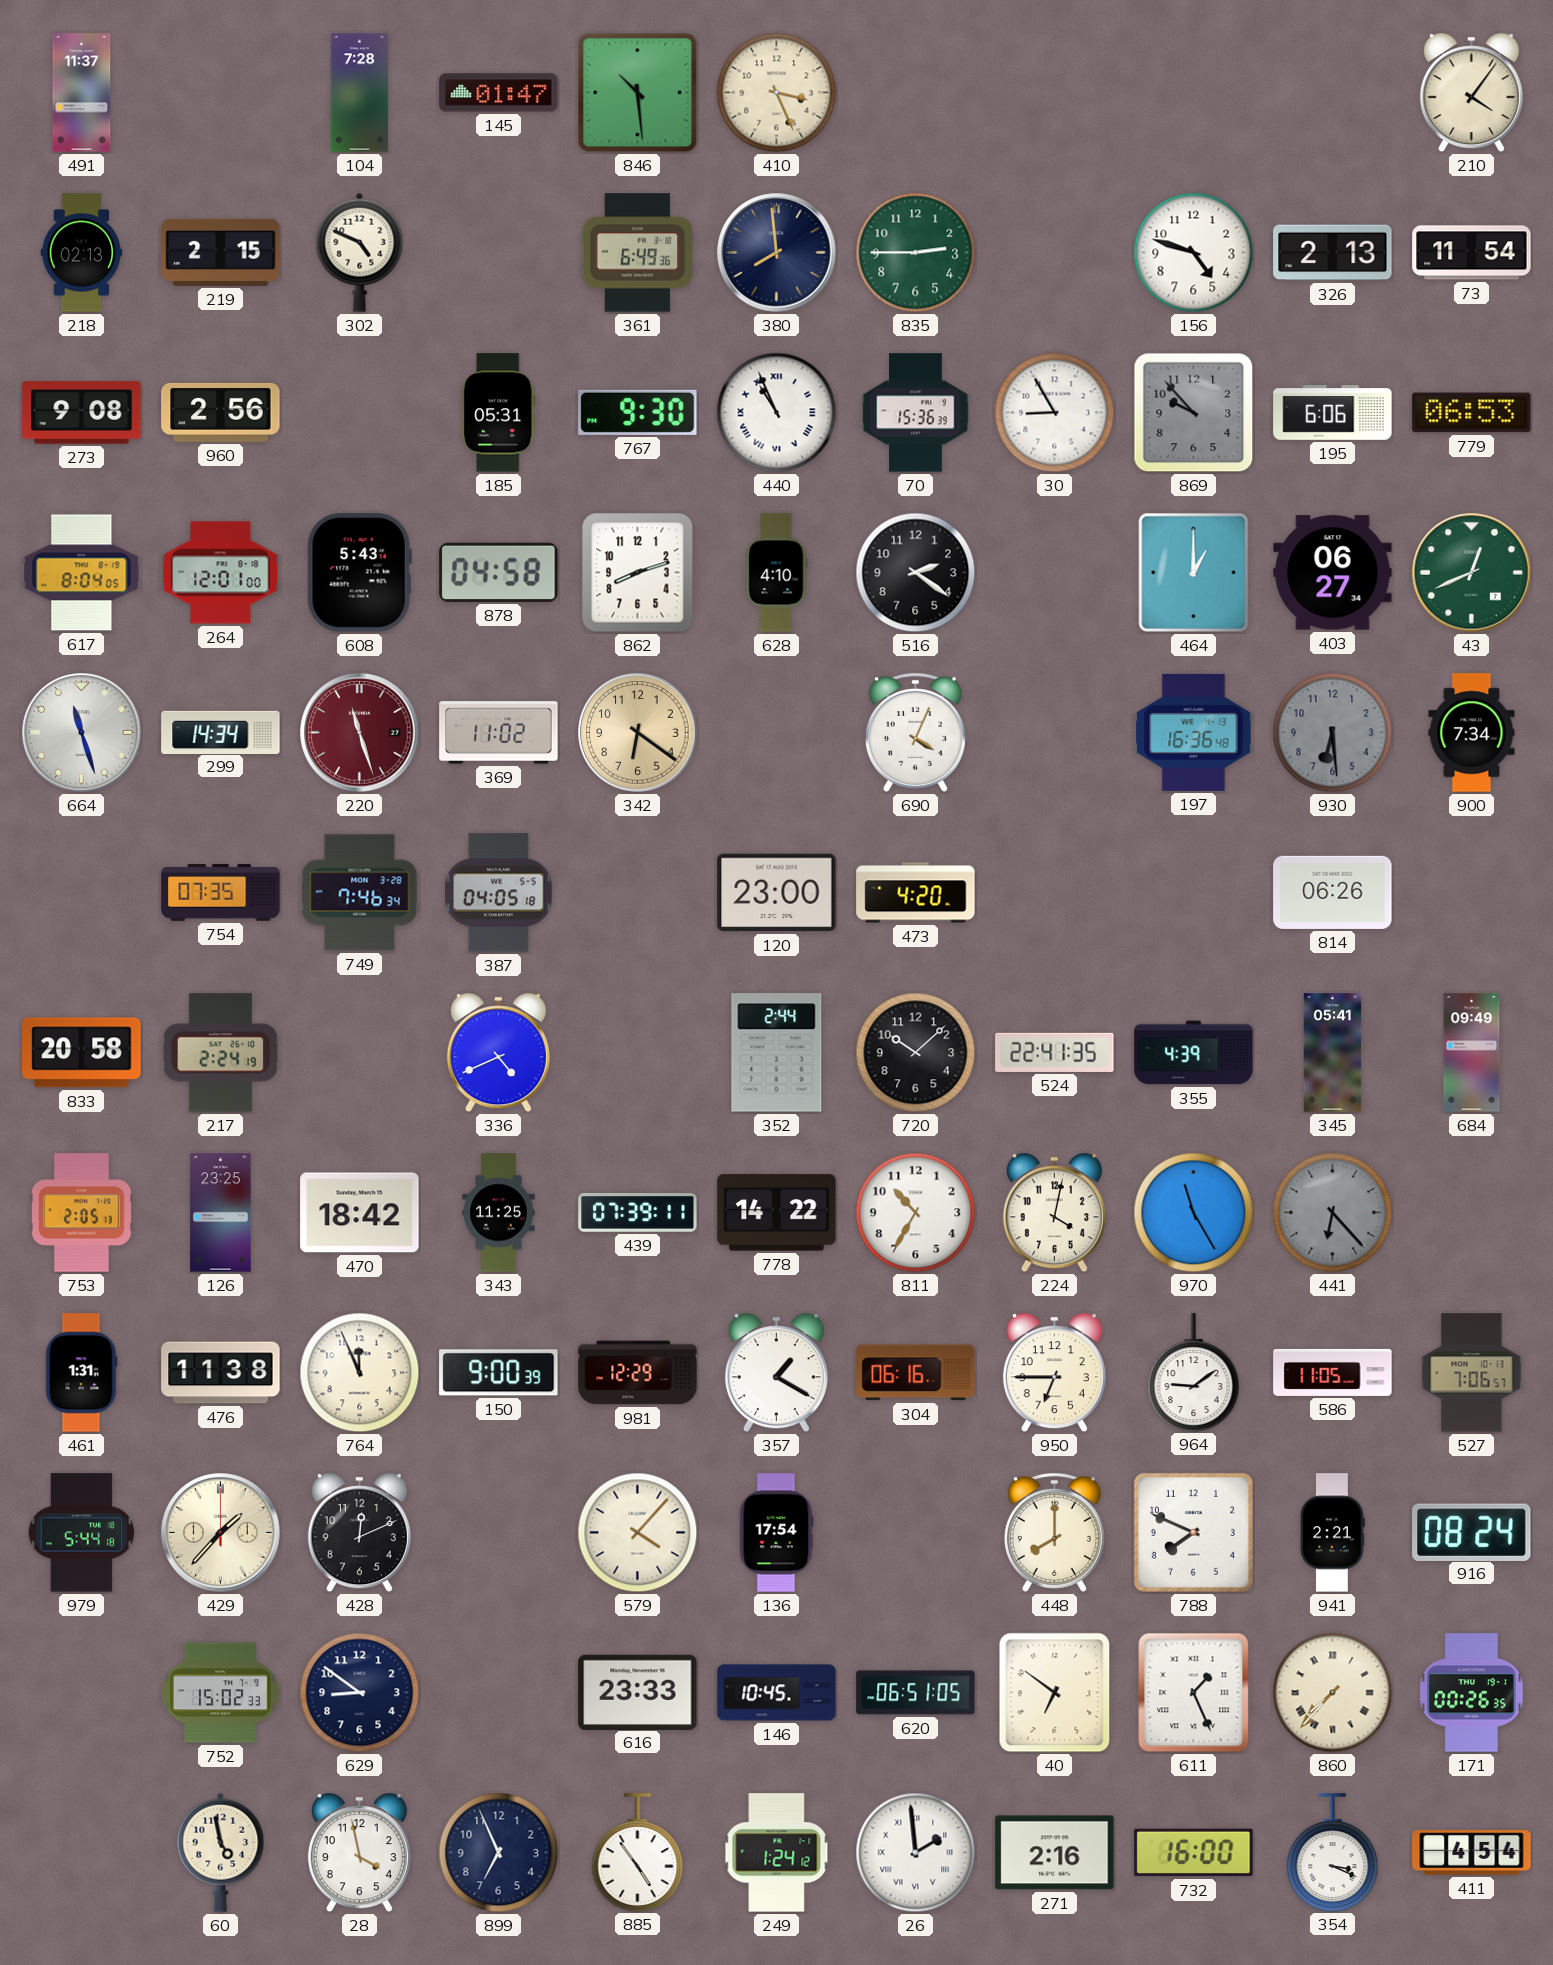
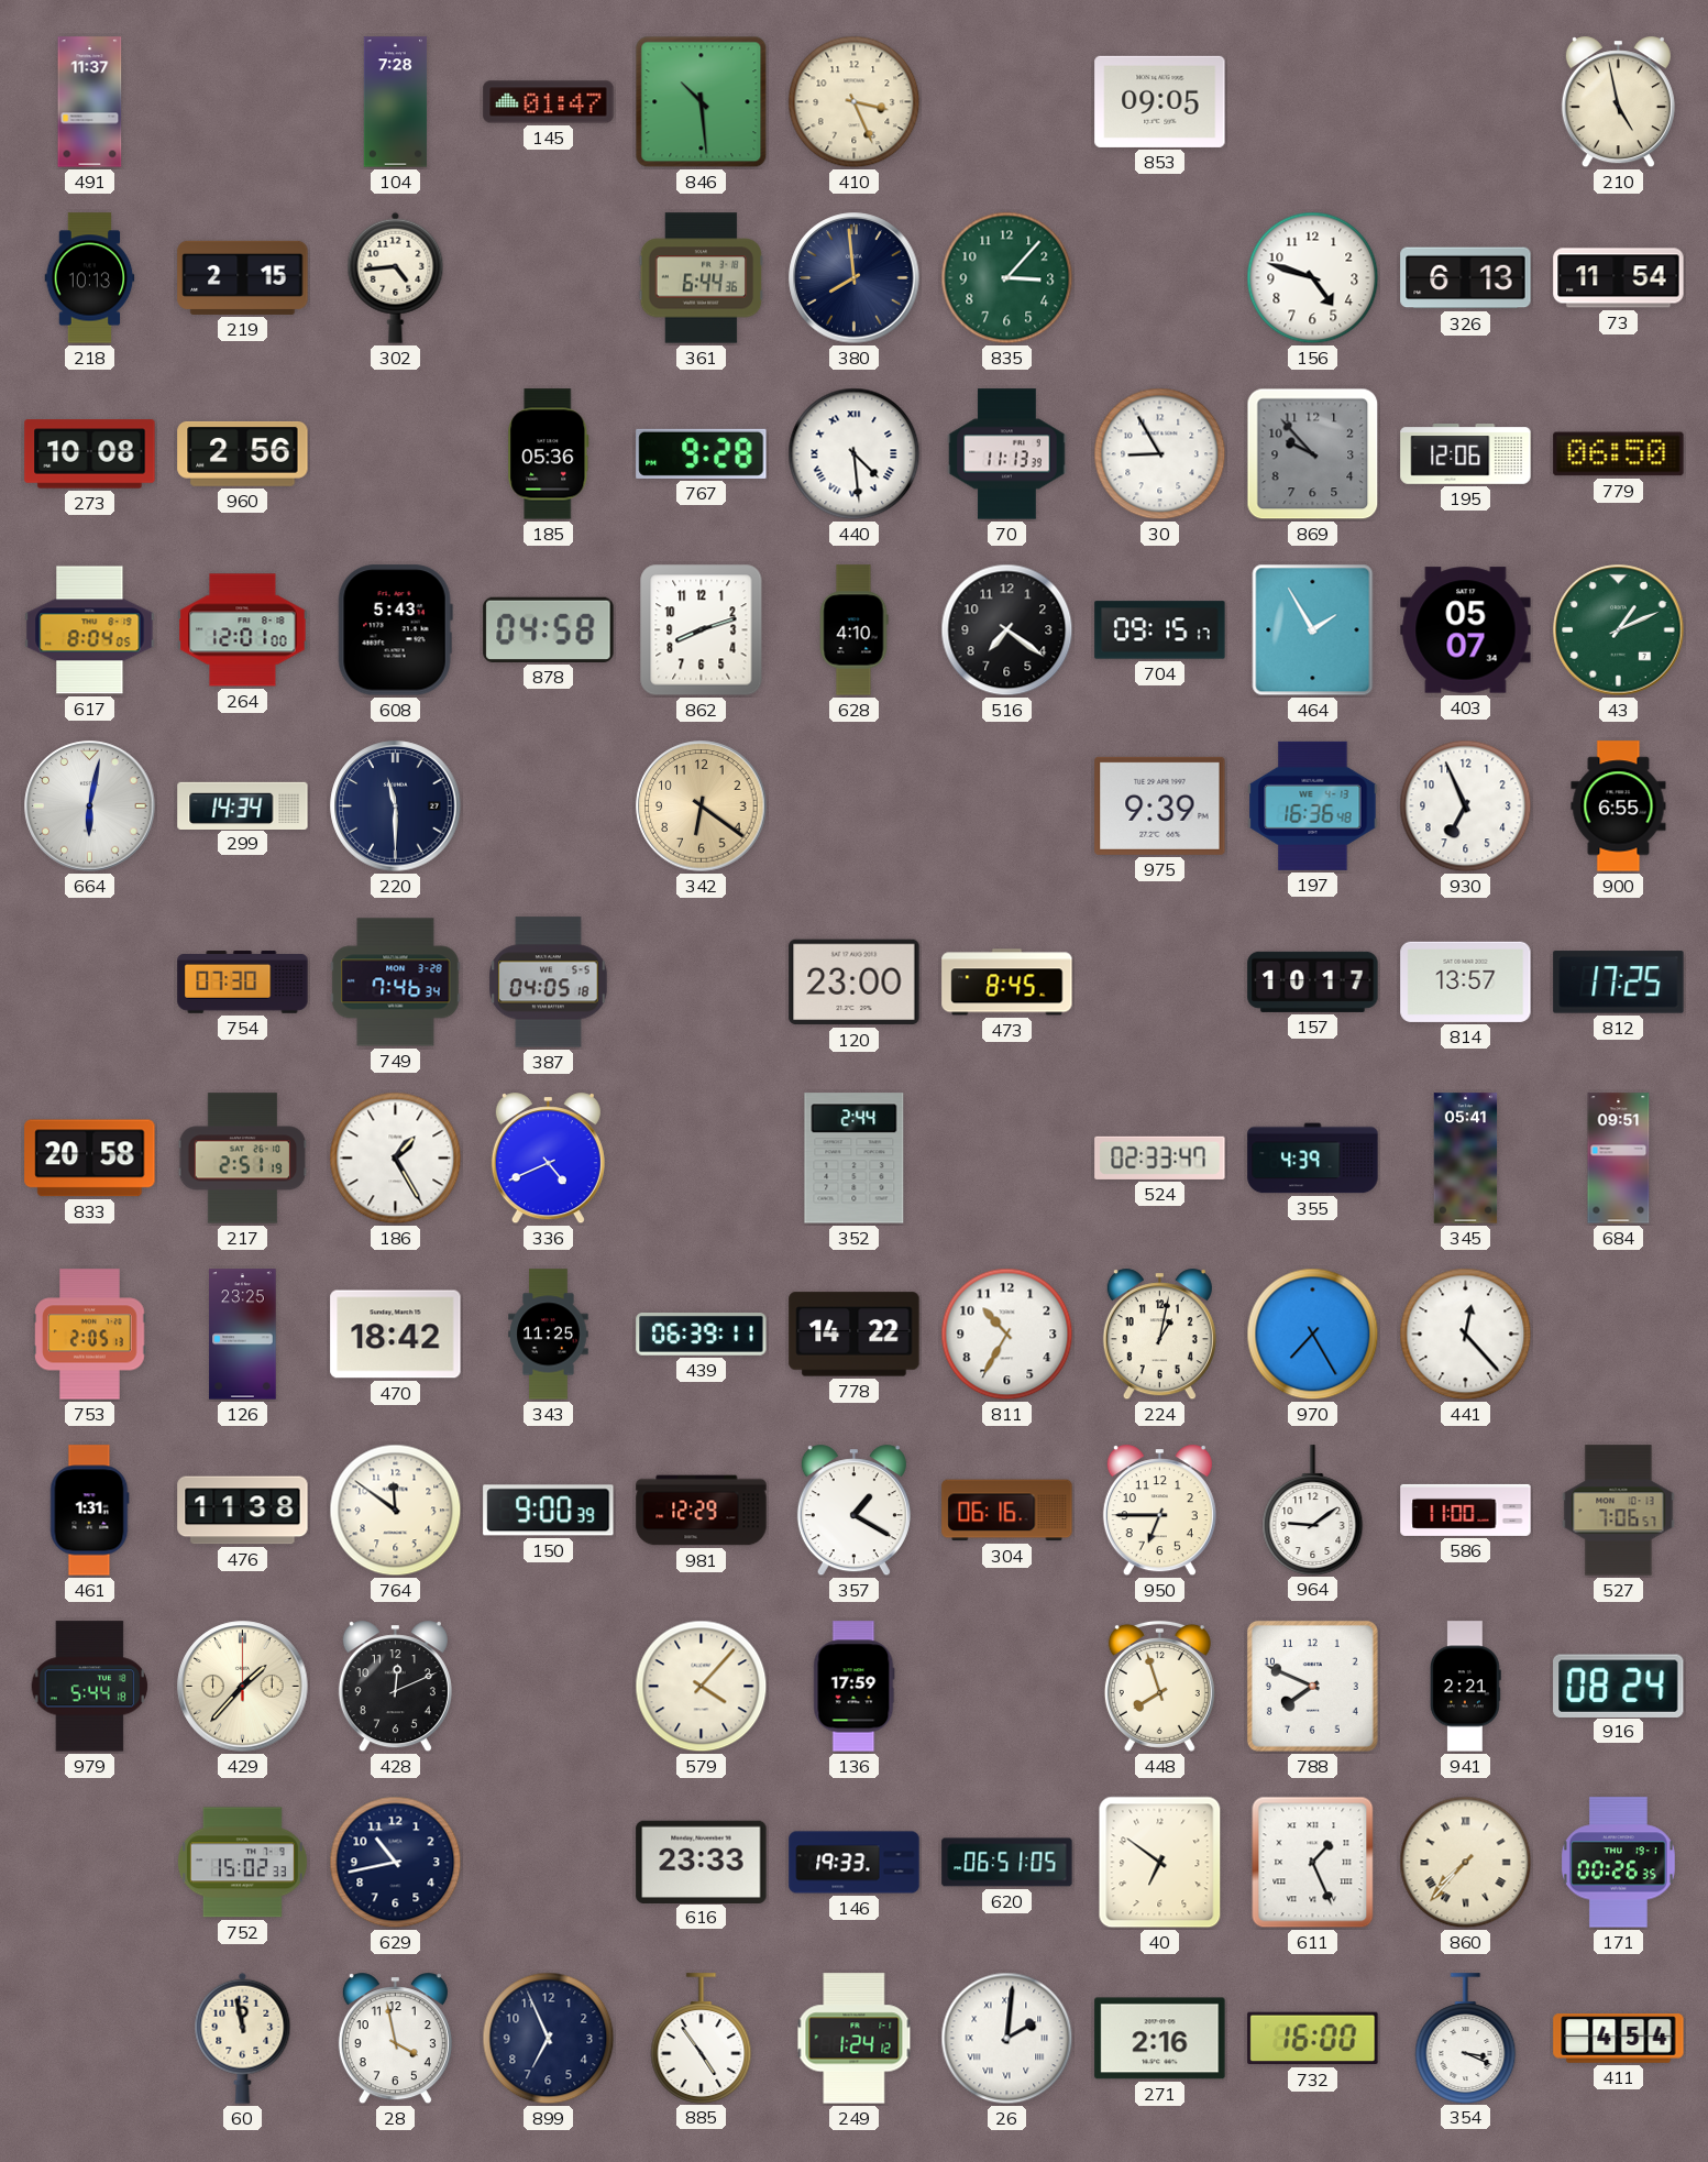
853: none -> 09:05
210: 4:06 -> 4:58
218: 02:13 -> 10:13
302: 4:49 -> 4:44
361: 6:49 -> 6:44
835: 2:45 -> 3:07
326: 2:13 -> 6:13
273: 9:08 -> 10:08
185: 05:31 -> 05:36
767: 9:30 -> 9:28
440: 10:56 -> 4:29
70: 15:36 -> 11:13
195: 6:06 -> 12:06
779: 06:53 -> 06:50
516: 2:21 -> 7:21
704: none -> 09:15
464: 1:00 -> 1:55
403: 06:27 -> 05:07
43: 12:41 -> 1:11
664: 11:27 -> 6:02
220: 11:27 -> 11:30
220 dial: burgundy -> navy
369: 11:02 -> none
690: 4:04 -> none
975: none -> 9:39
930: 6:29 -> 6:56
930 dial: grey -> white
900: 7:34 -> 6:55
754: 07:35 -> 07:30
473: 4:20 -> 8:45
157: none -> 10:17
814: 06:26 -> 13:57
812: none -> 17:25
217: 2:24 -> 2:51
186: none -> 1:25
720: 10:08 -> none
524: 22:41 -> 02:33
684: 09:49 -> 09:51
439: 07:39 -> 06:39
224: 4:02 -> 1:02
970: 11:25 -> 7:25
441: 6:23 -> 12:23
441 dial: grey -> white
764: 11:56 -> 11:51
586: 11:05 -> 11:00
136: 17:54 -> 17:59
448: 8:00 -> 7:57
629: 8:51 -> 10:43
146: 10:45 -> 19:33
60: 4:58 -> 11:58
26: 1:59 -> 2:01
